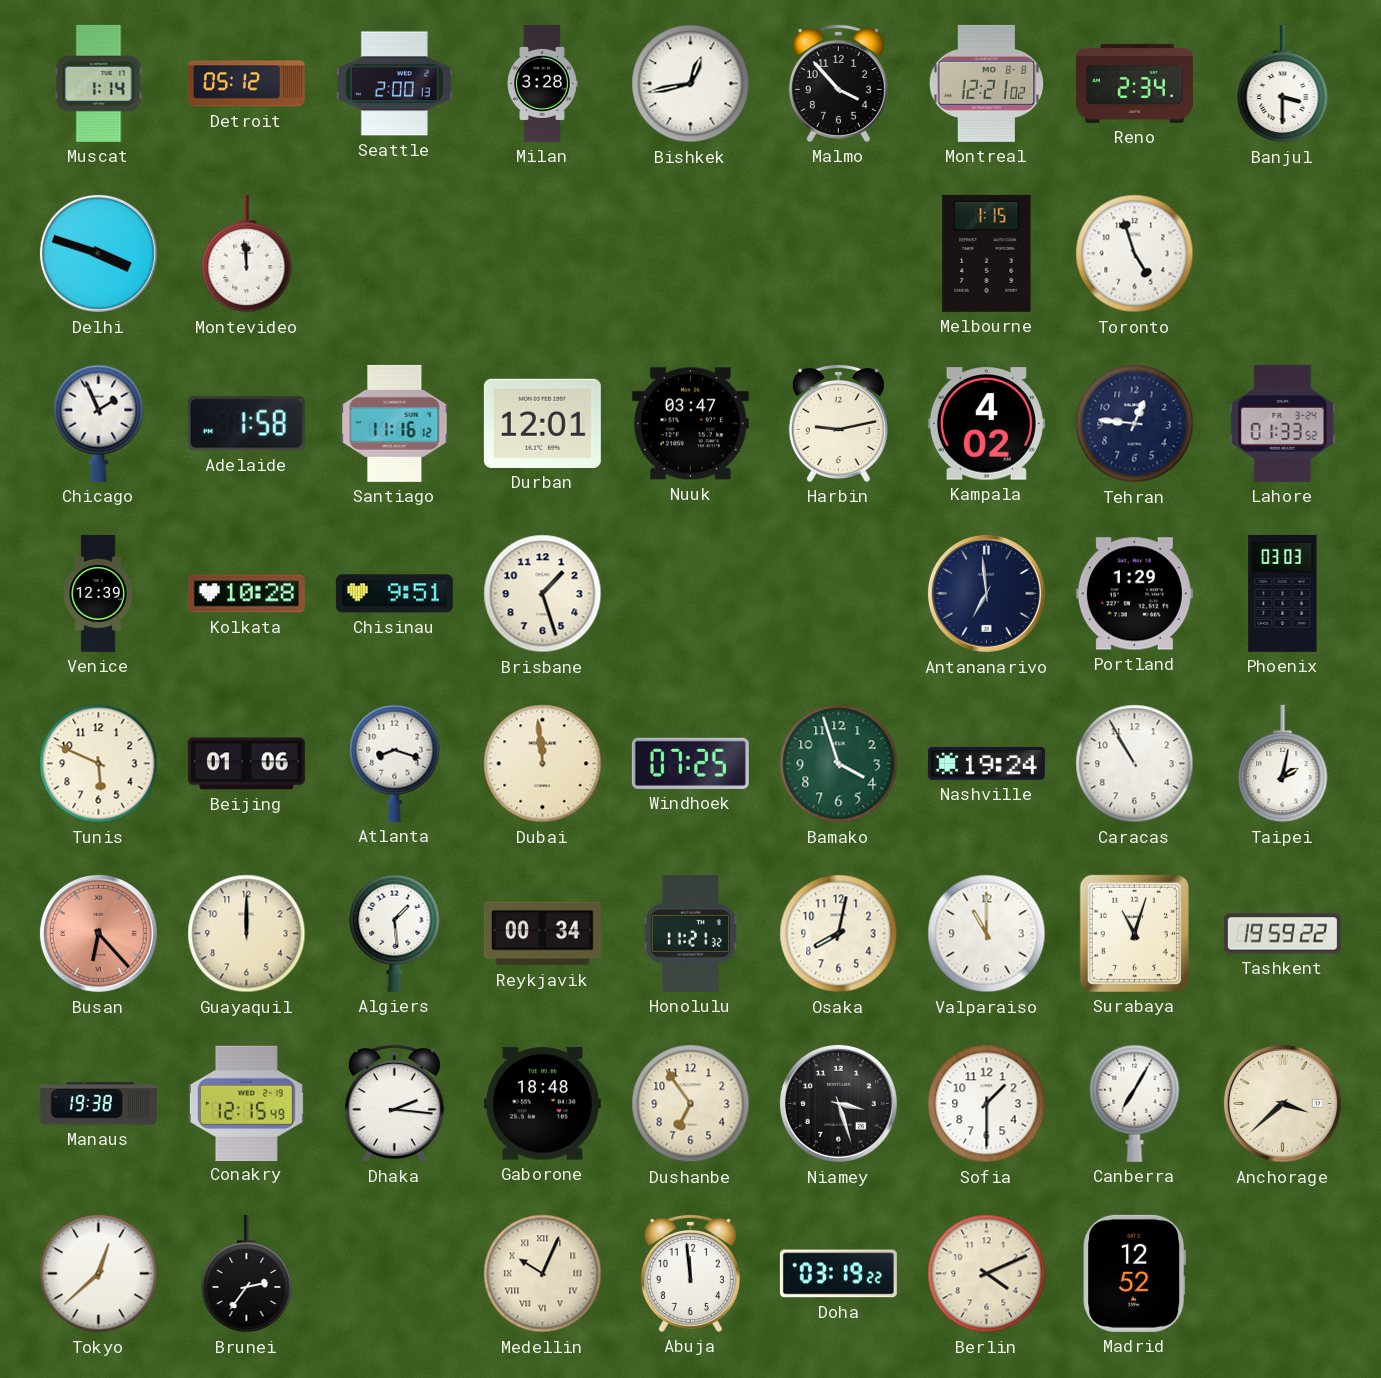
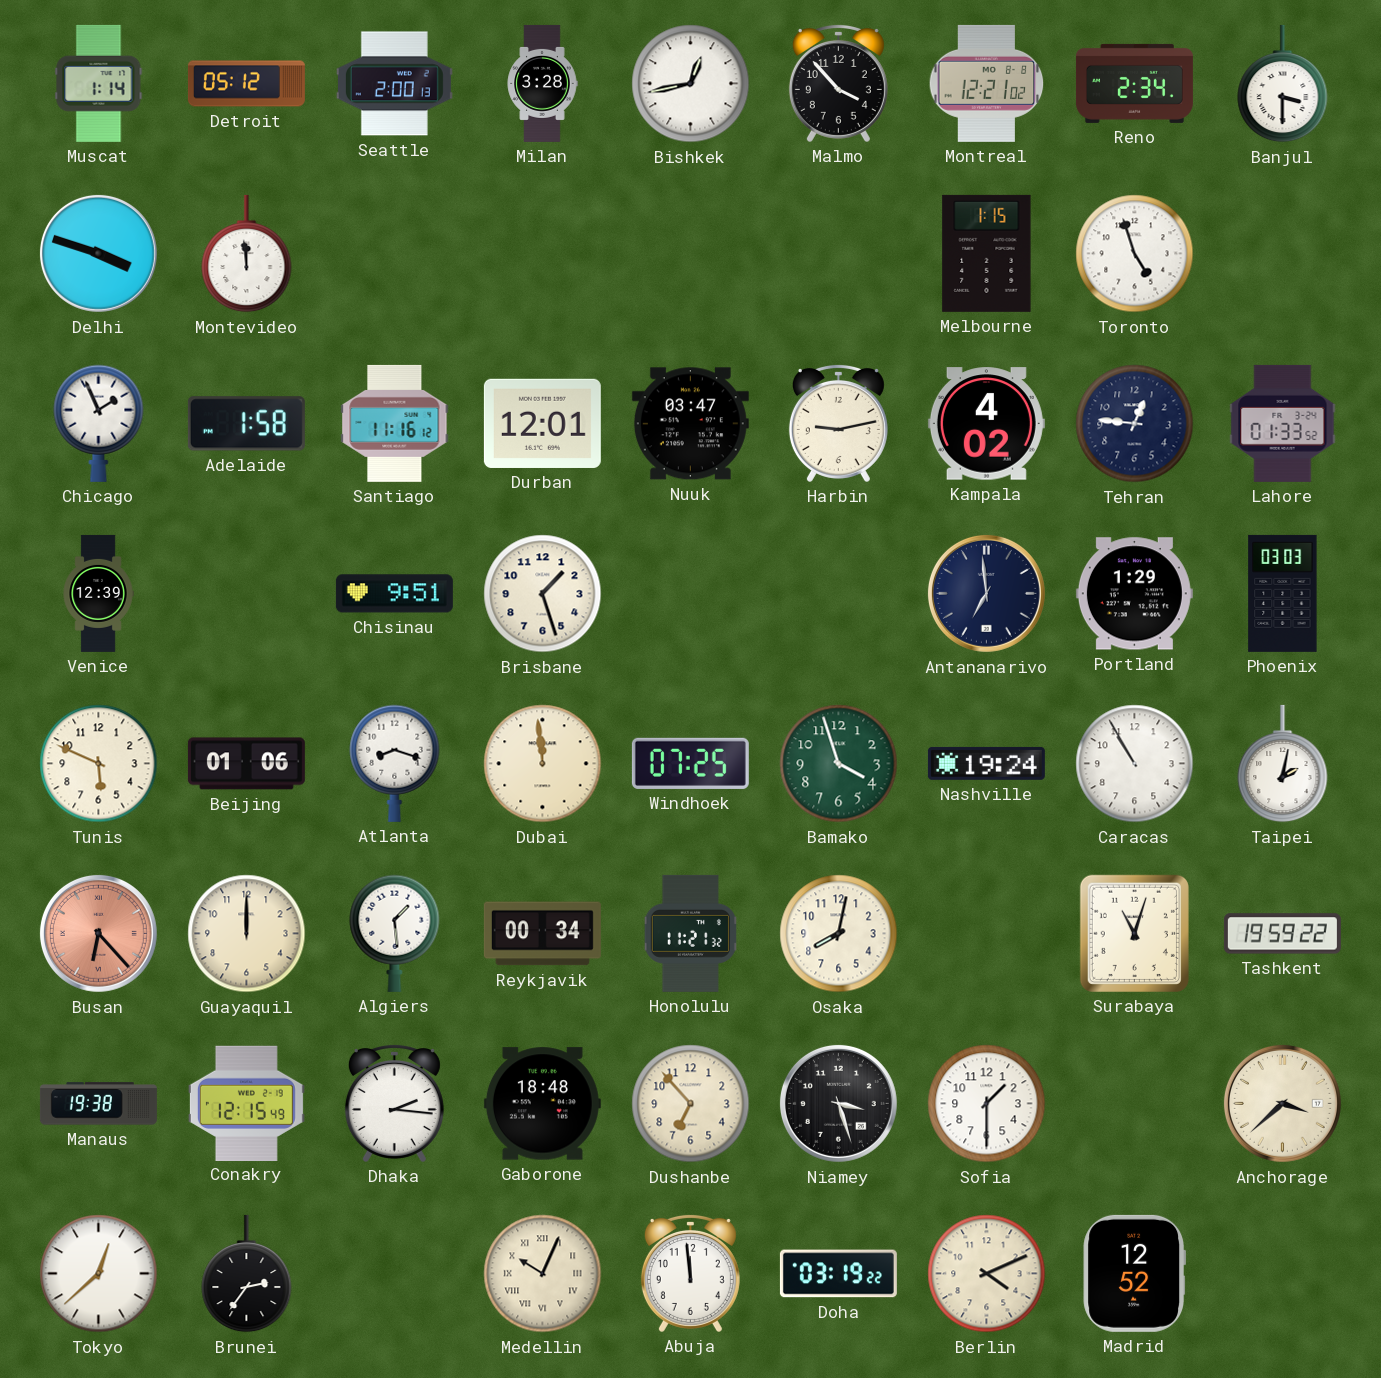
Kolkata: 10:28 -> none
Valparaiso: 11:00 -> none
Dushanbe: 6:54 -> 6:53
Canberra: 7:05 -> none
